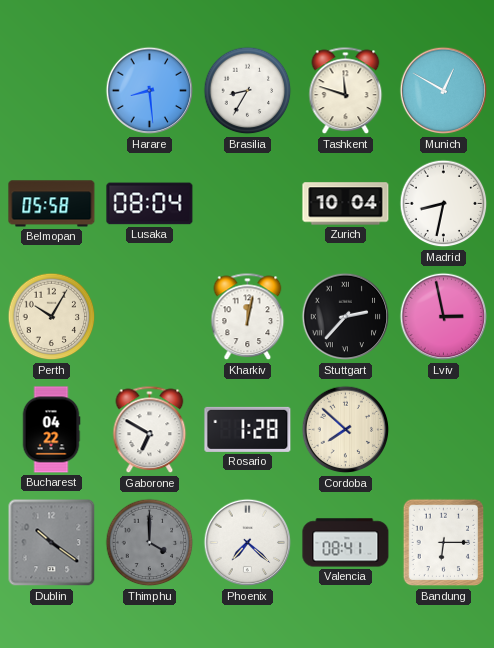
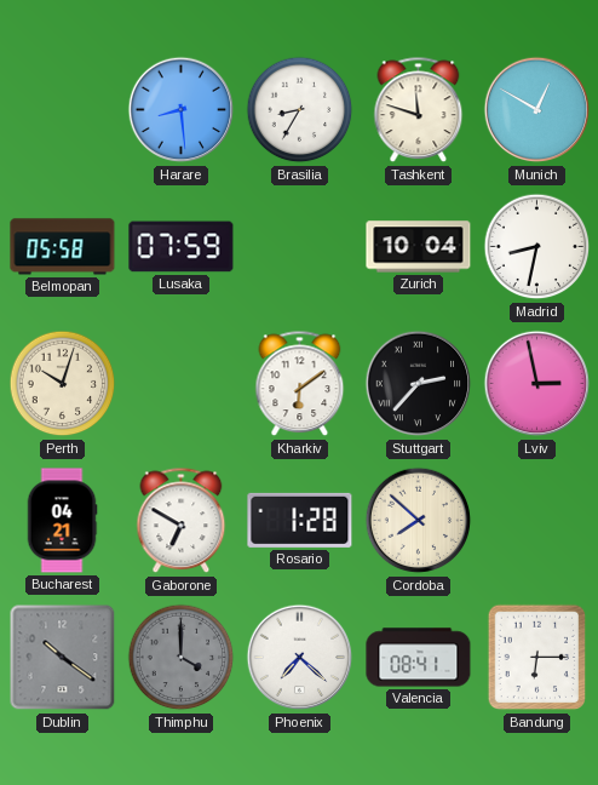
Lusaka: 08:04 -> 07:59
Perth: 10:05 -> 10:03
Kharkiv: 12:02 -> 6:09
Bucharest: 04:22 -> 04:21
